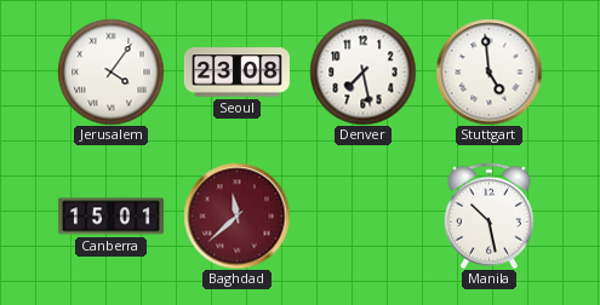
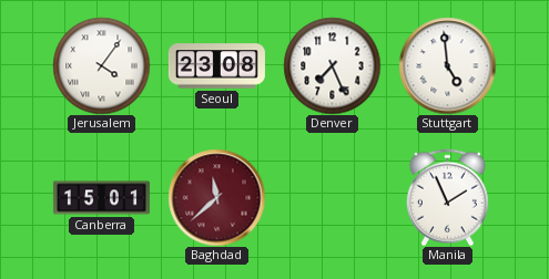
Denver: 7:28 -> 7:26
Manila: 10:28 -> 1:56
